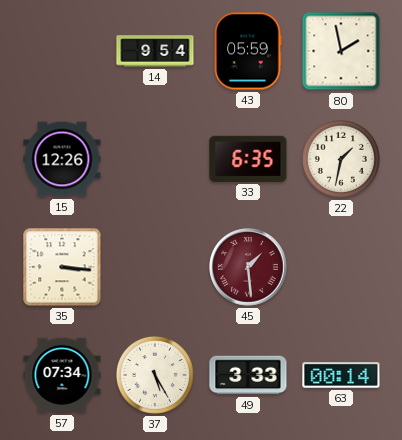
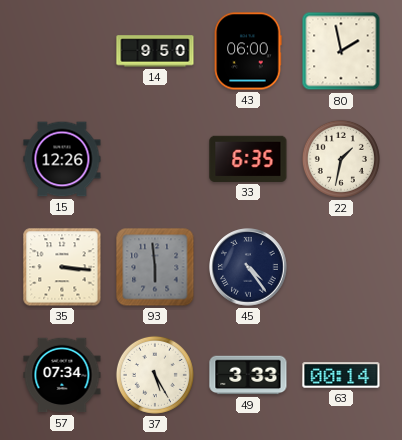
14: 9:54 -> 9:50
43: 05:59 -> 06:00
93: none -> 5:59
45: 1:29 -> 4:24
45 dial: burgundy -> navy
